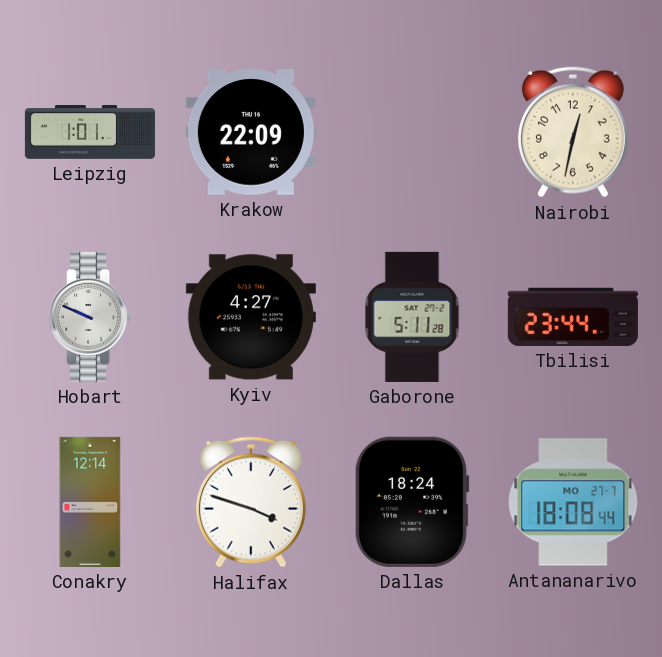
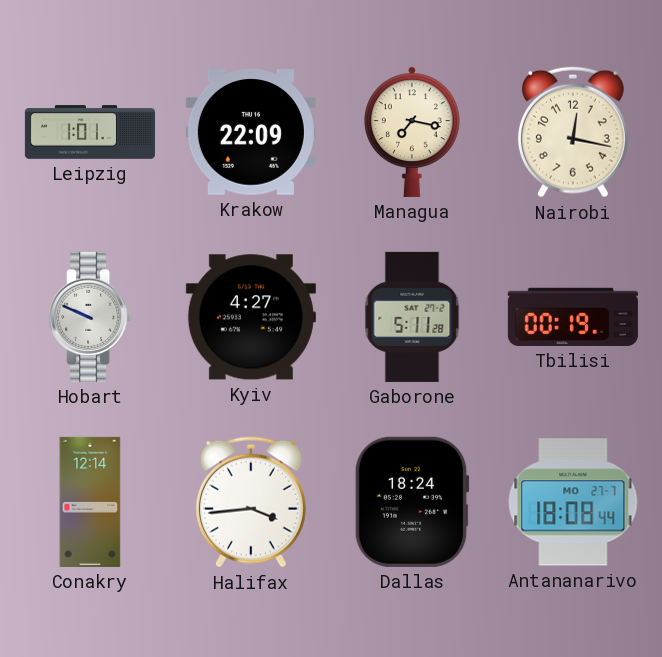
Managua: none -> 7:17
Nairobi: 12:32 -> 12:17
Tbilisi: 23:44 -> 00:19
Halifax: 3:48 -> 3:44
